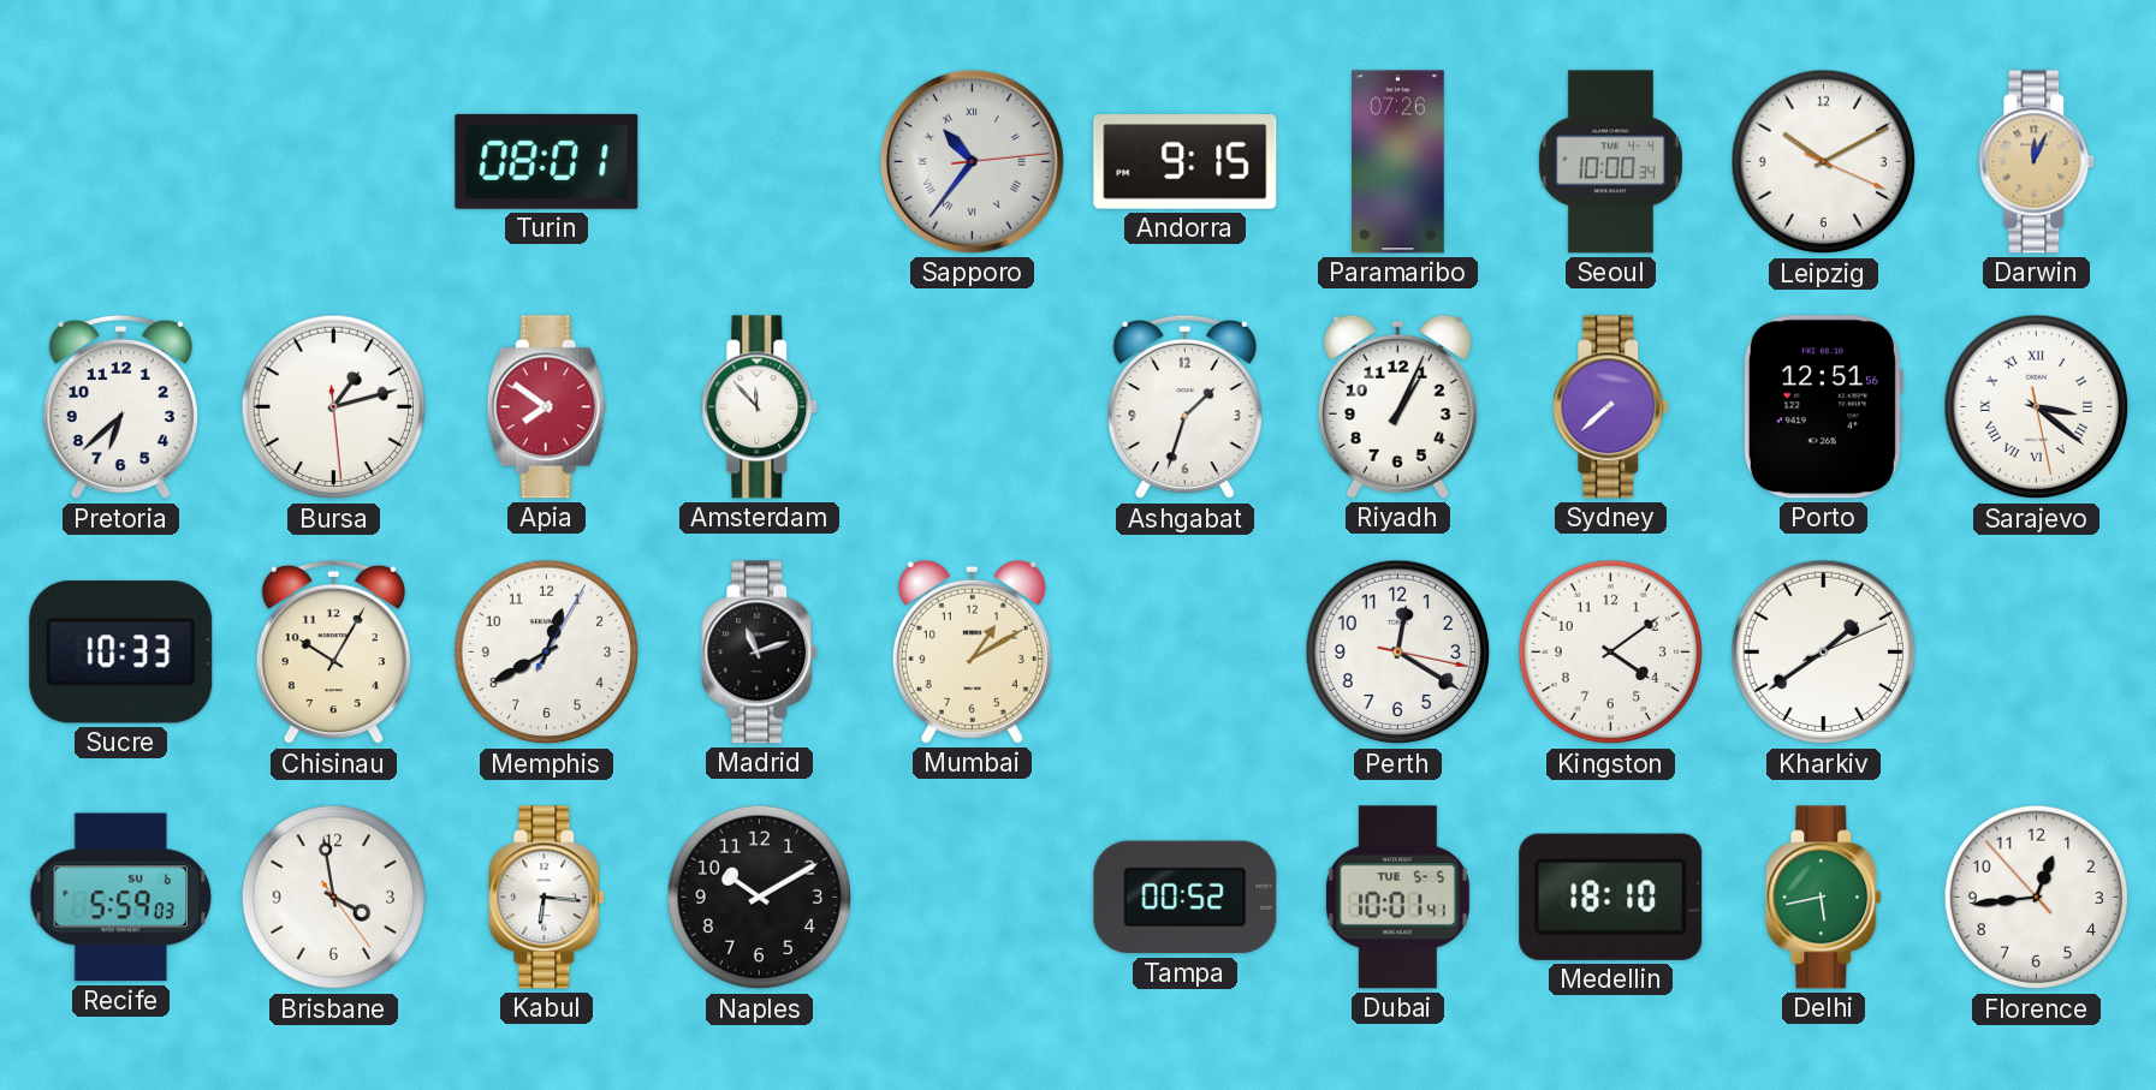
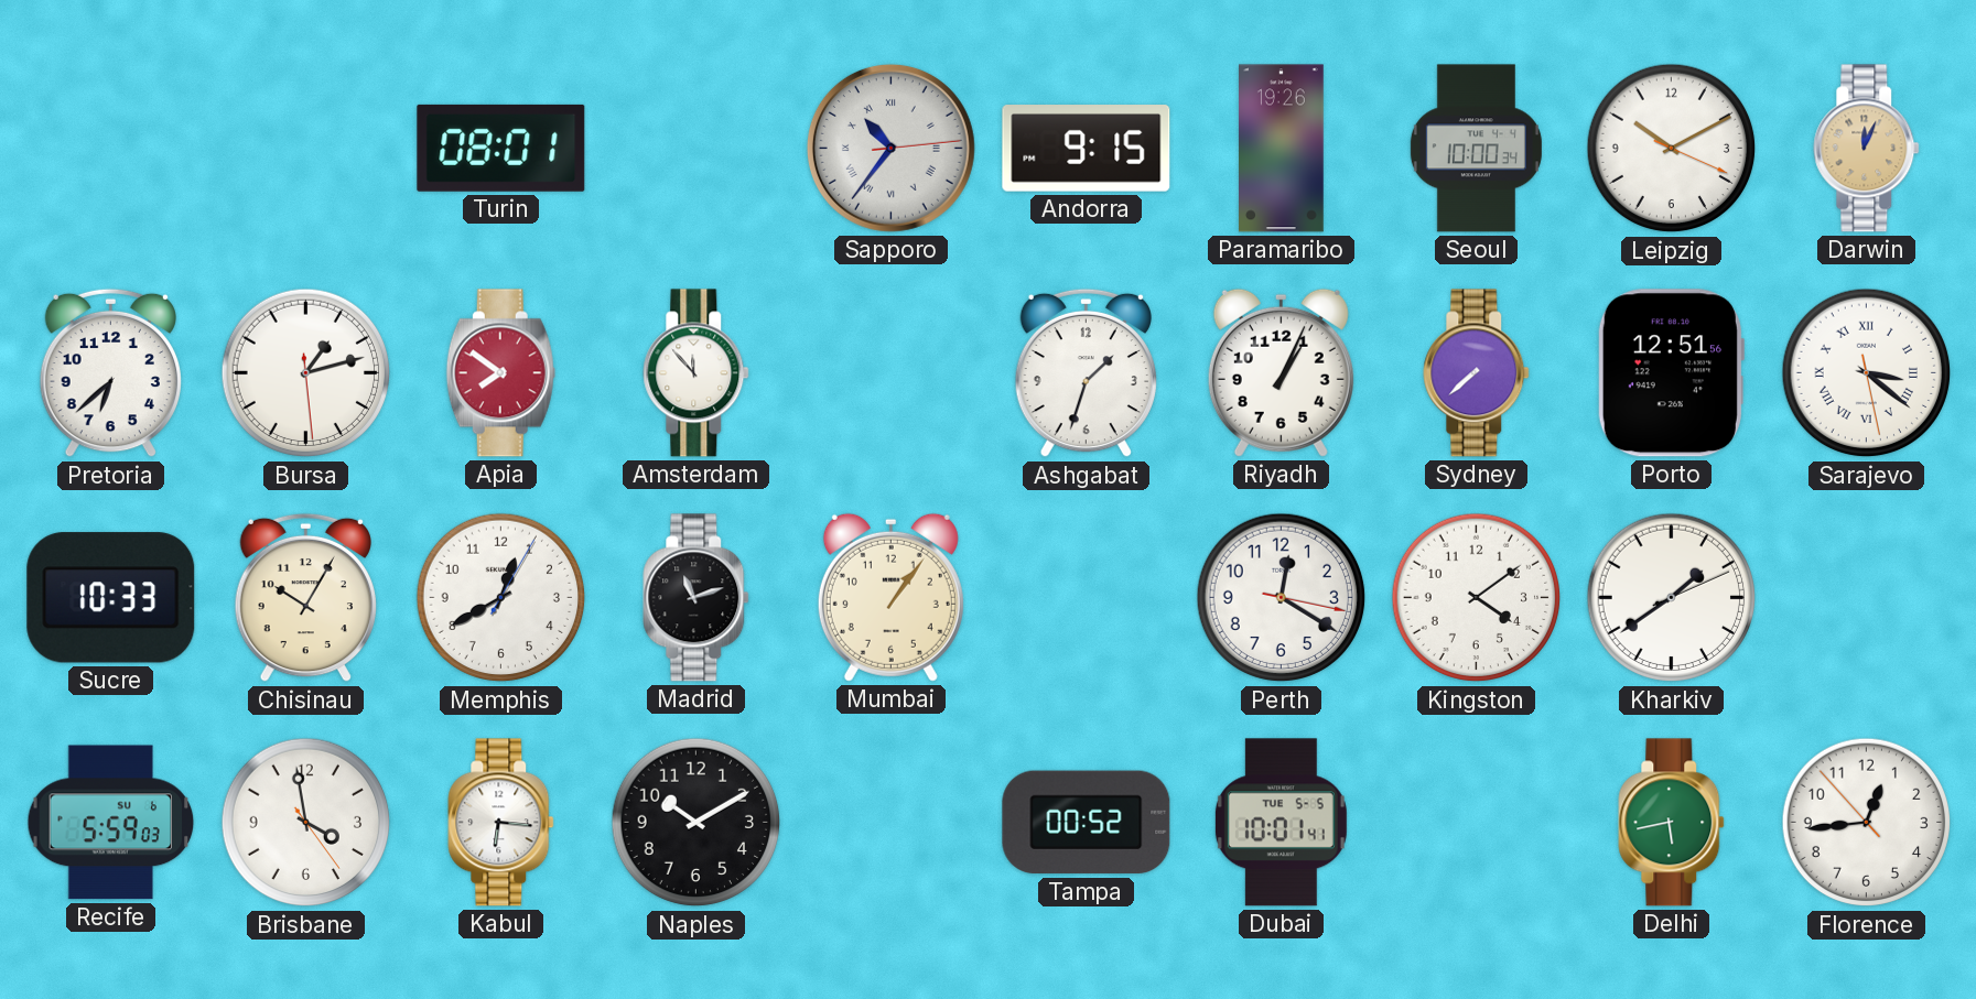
Paramaribo: 07:26 -> 19:26
Mumbai: 1:10 -> 1:06
Medellin: 18:10 -> none
